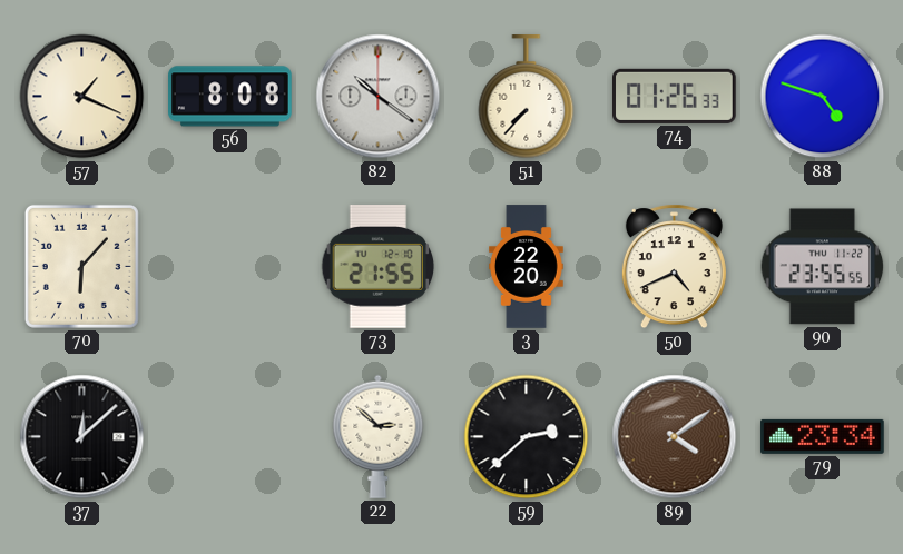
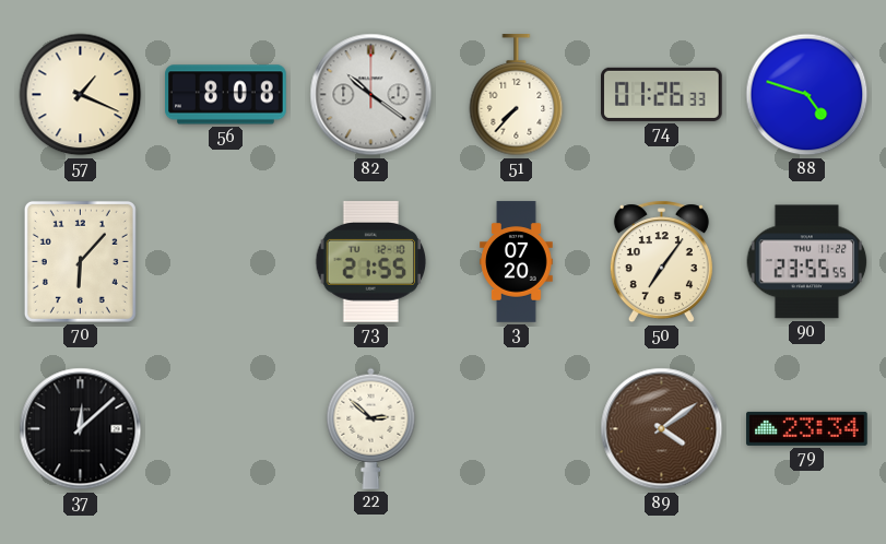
3: 22:20 -> 07:20
50: 4:41 -> 7:06
59: 2:38 -> none
